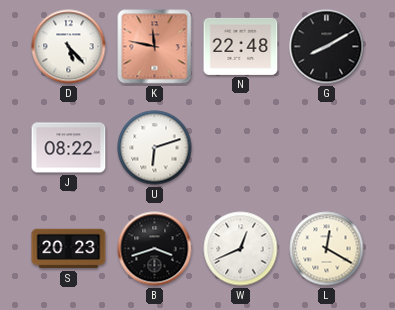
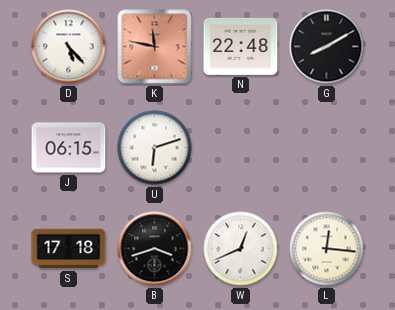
J: 08:22 -> 06:15
S: 20:23 -> 17:18
L: 12:20 -> 12:16
